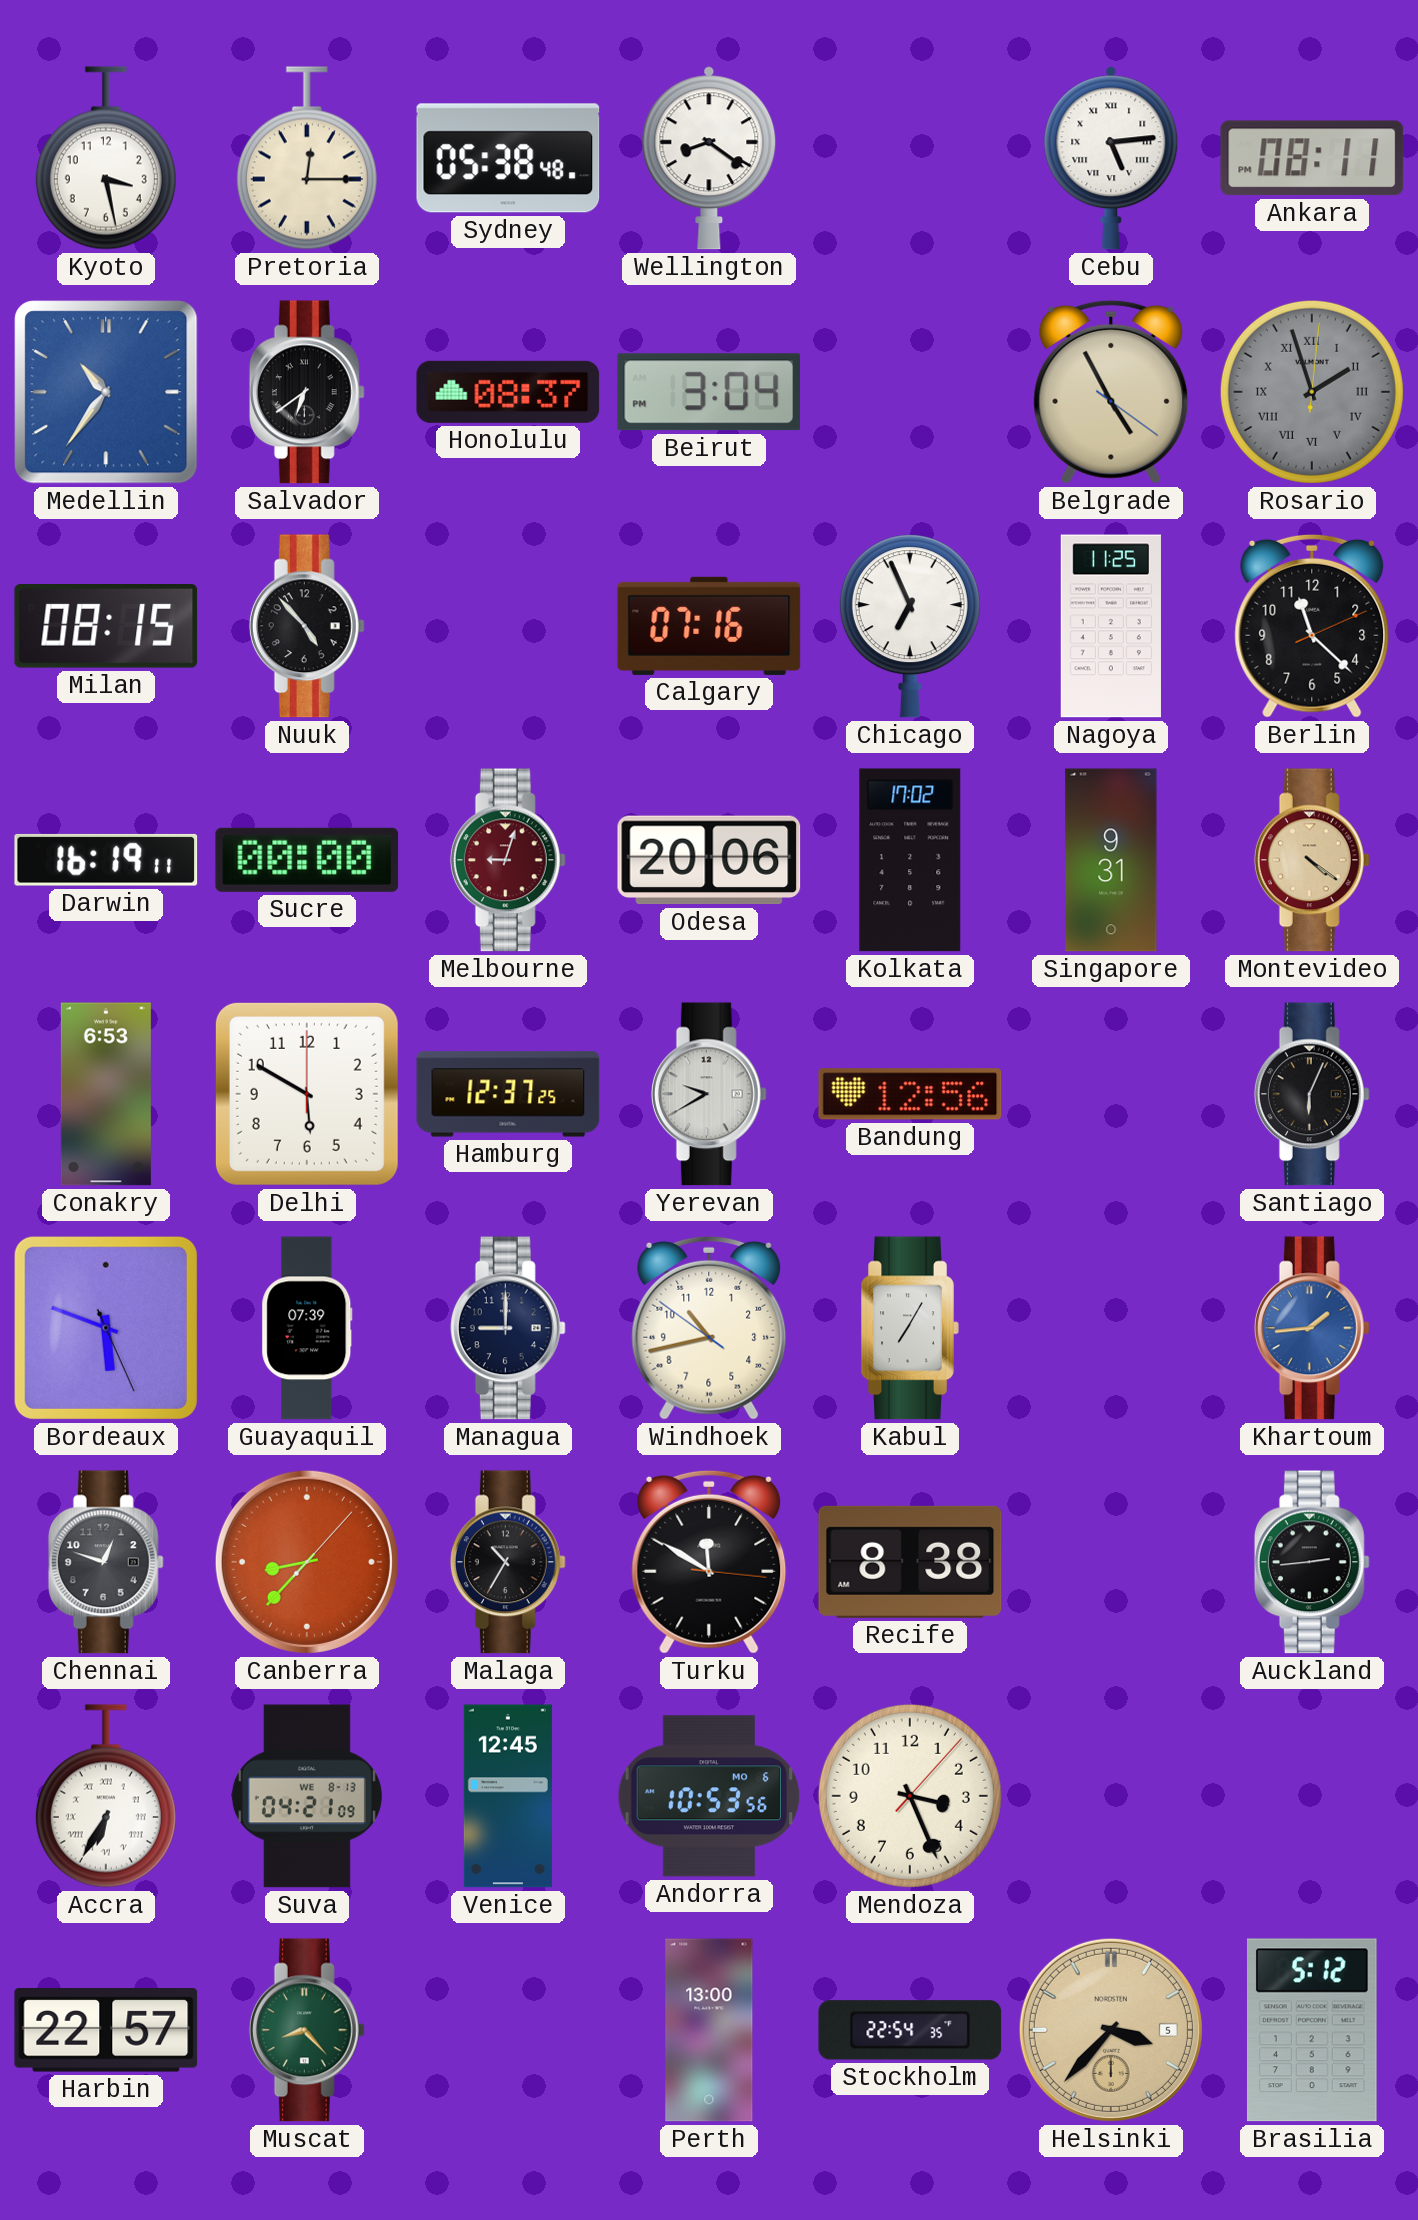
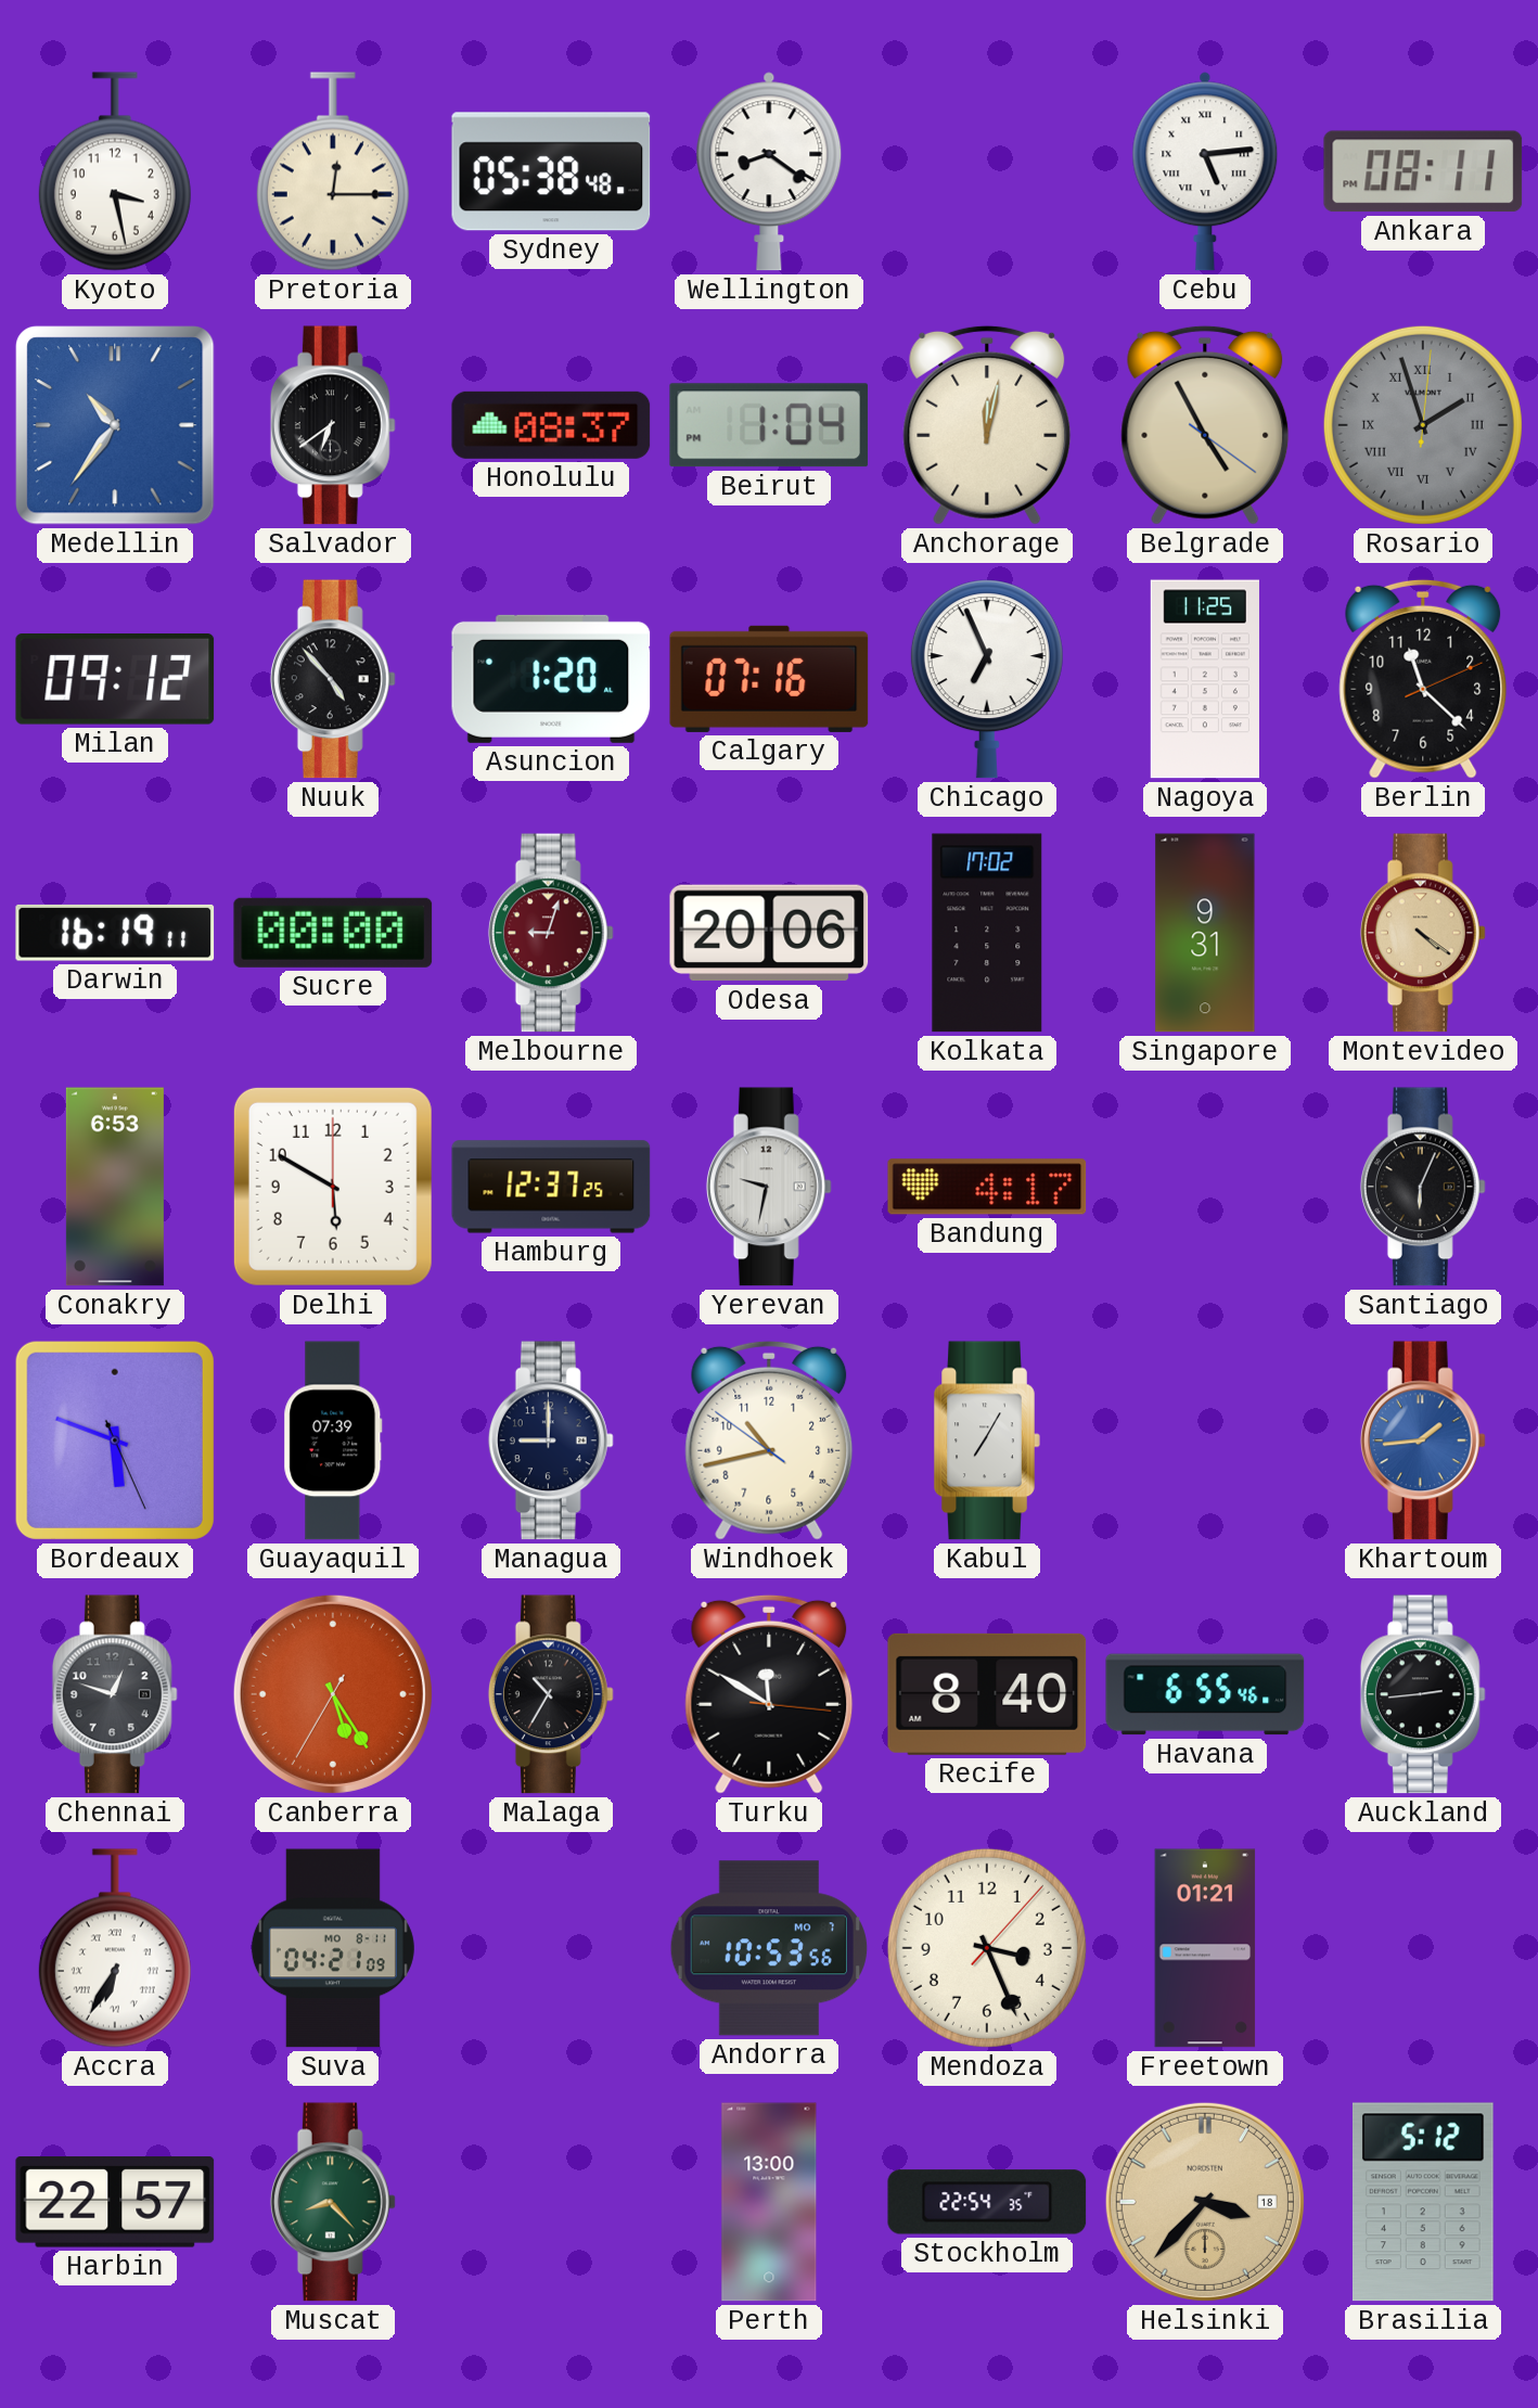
Beirut: 3:04 -> 1:04
Anchorage: none -> 12:02
Milan: 08:15 -> 09:12
Asuncion: none -> 1:20
Yerevan: 9:40 -> 9:32
Bandung: 12:56 -> 4:17
Canberra: 8:37 -> 5:24
Recife: 8:38 -> 8:40
Havana: none -> 6:55
Suva date: WE 8-13 -> MO 8-11
Venice: 12:45 -> none
Andorra date: MO 6 -> MO 7
Freetown: none -> 01:21
Helsinki date: 5 -> 18
